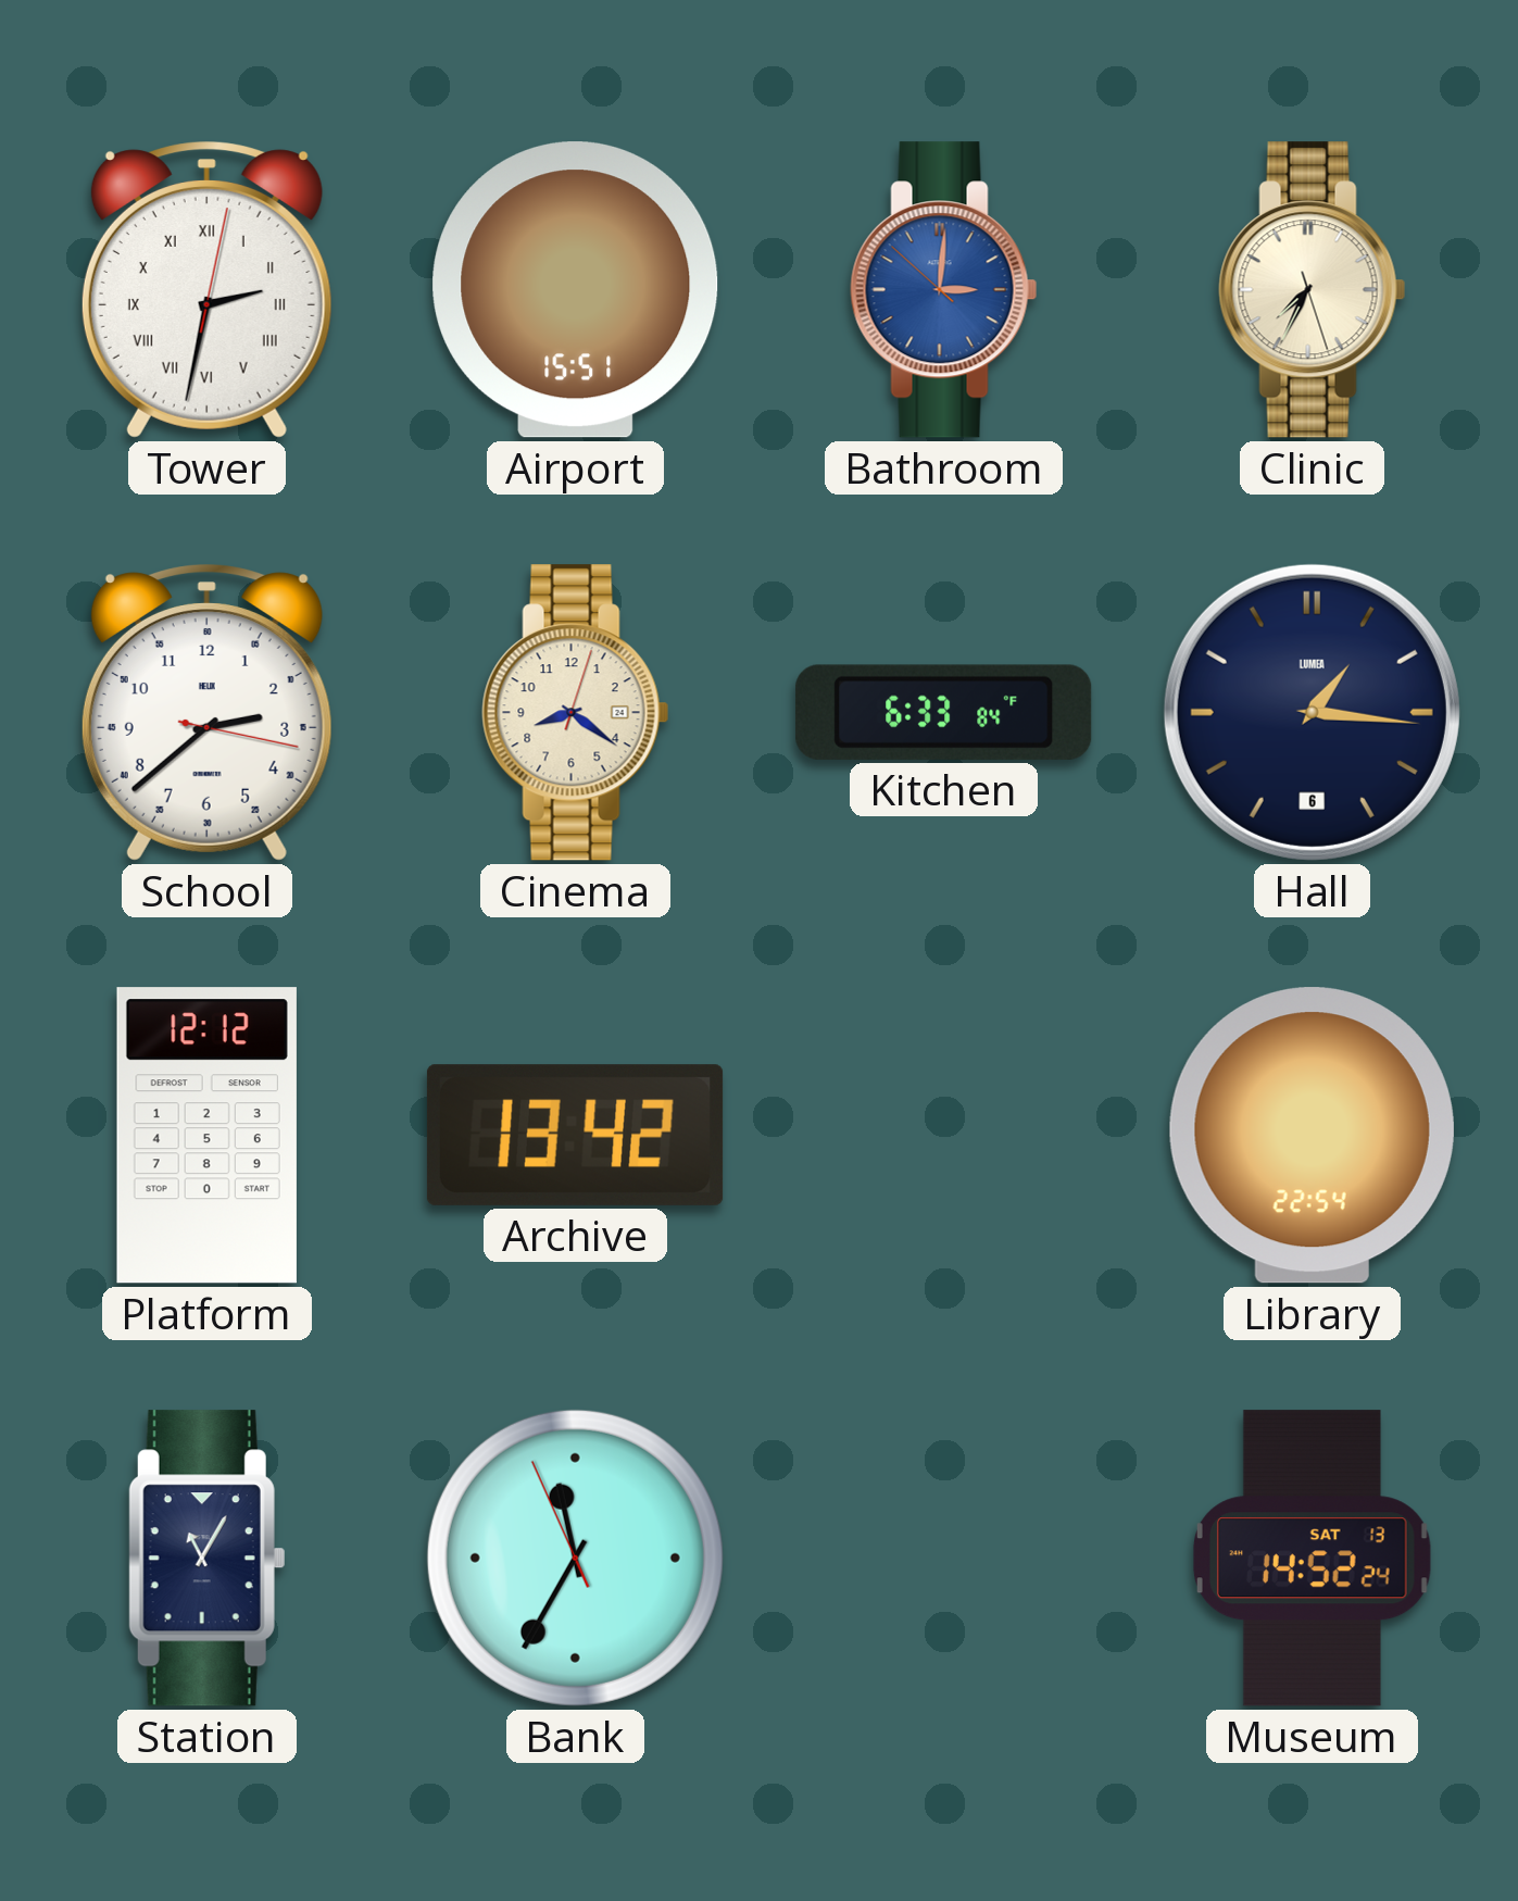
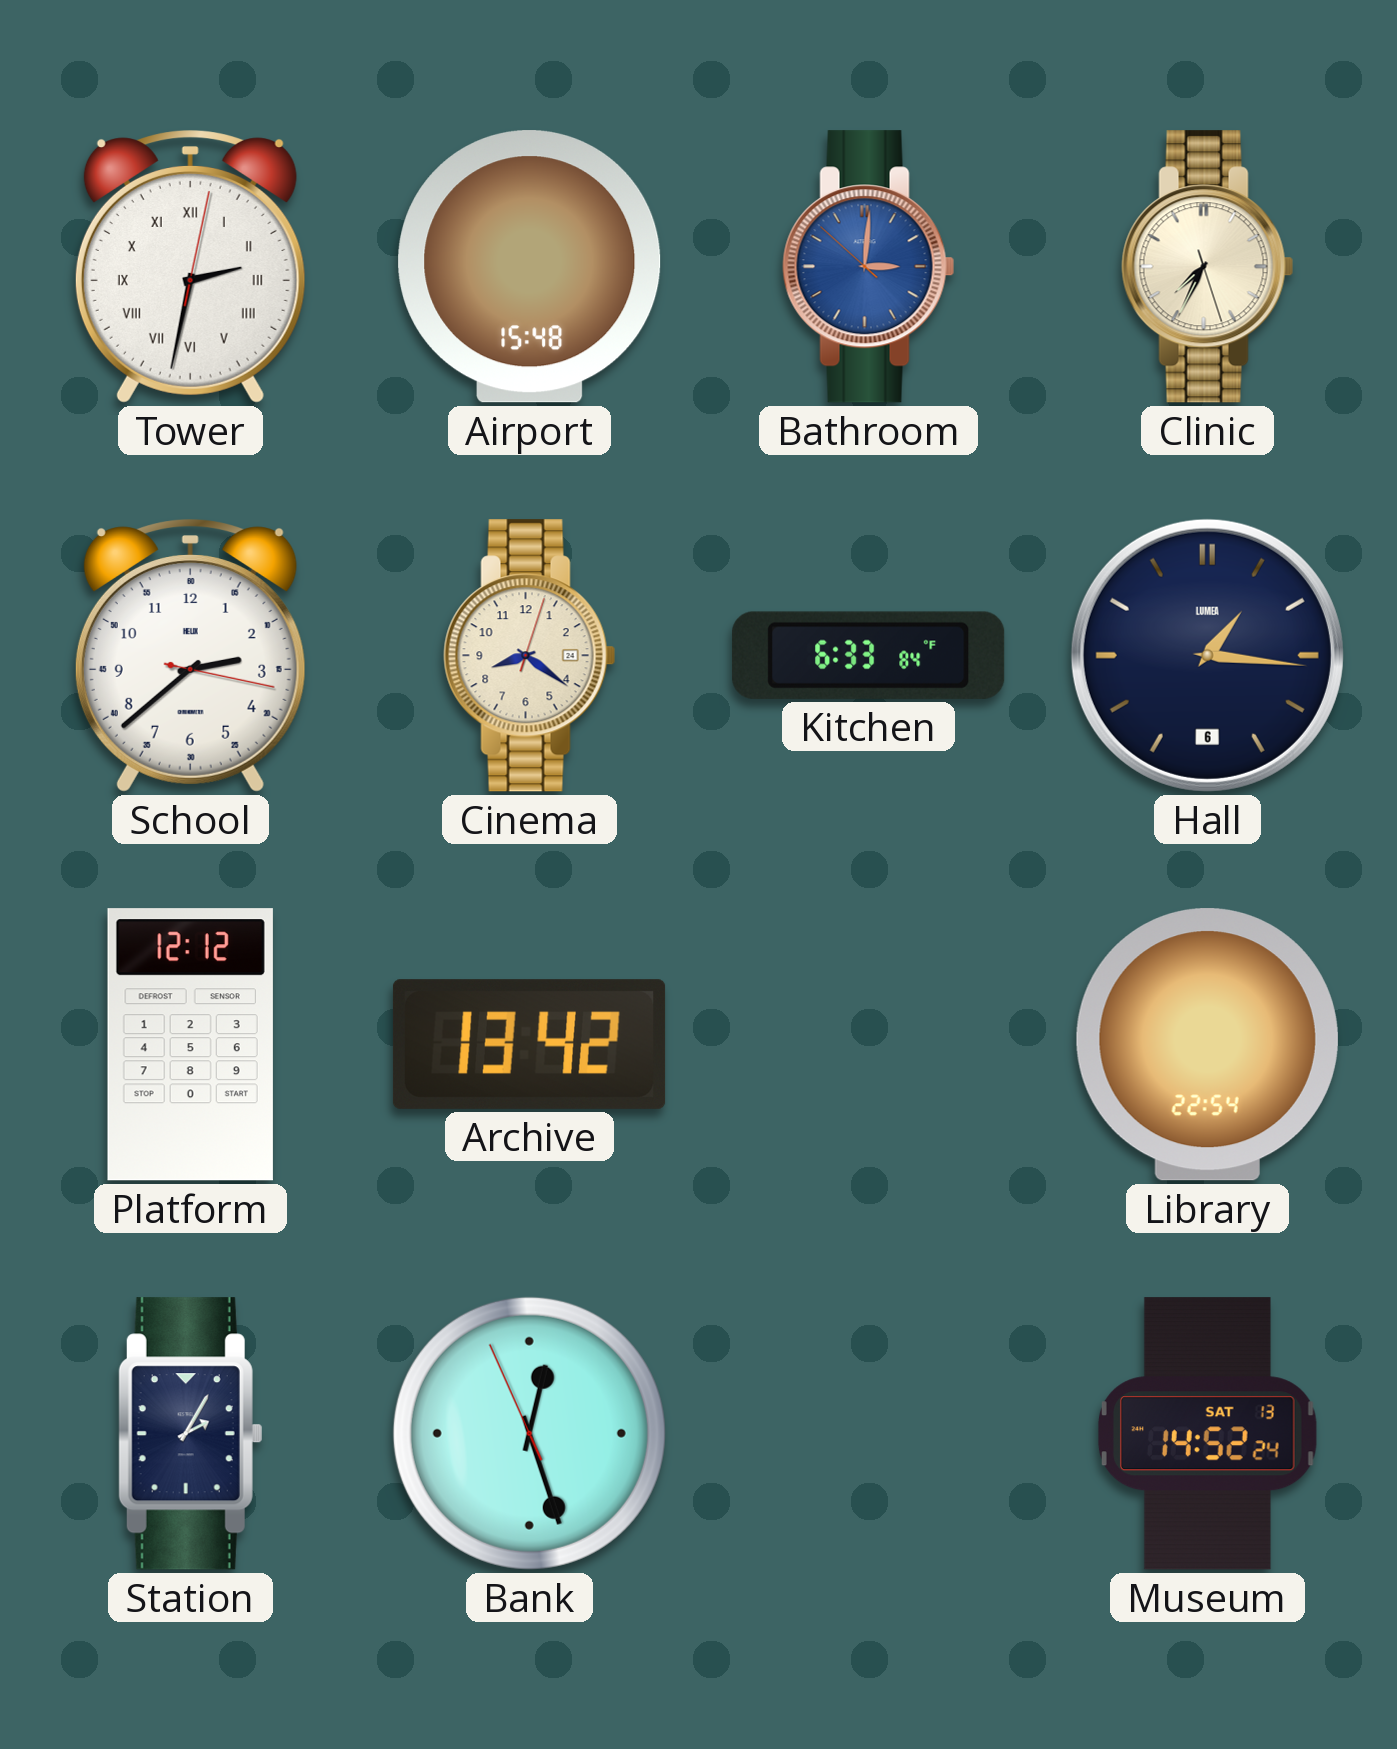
Airport: 15:51 -> 15:48
Station: 11:05 -> 2:05
Bank: 11:34 -> 12:26
